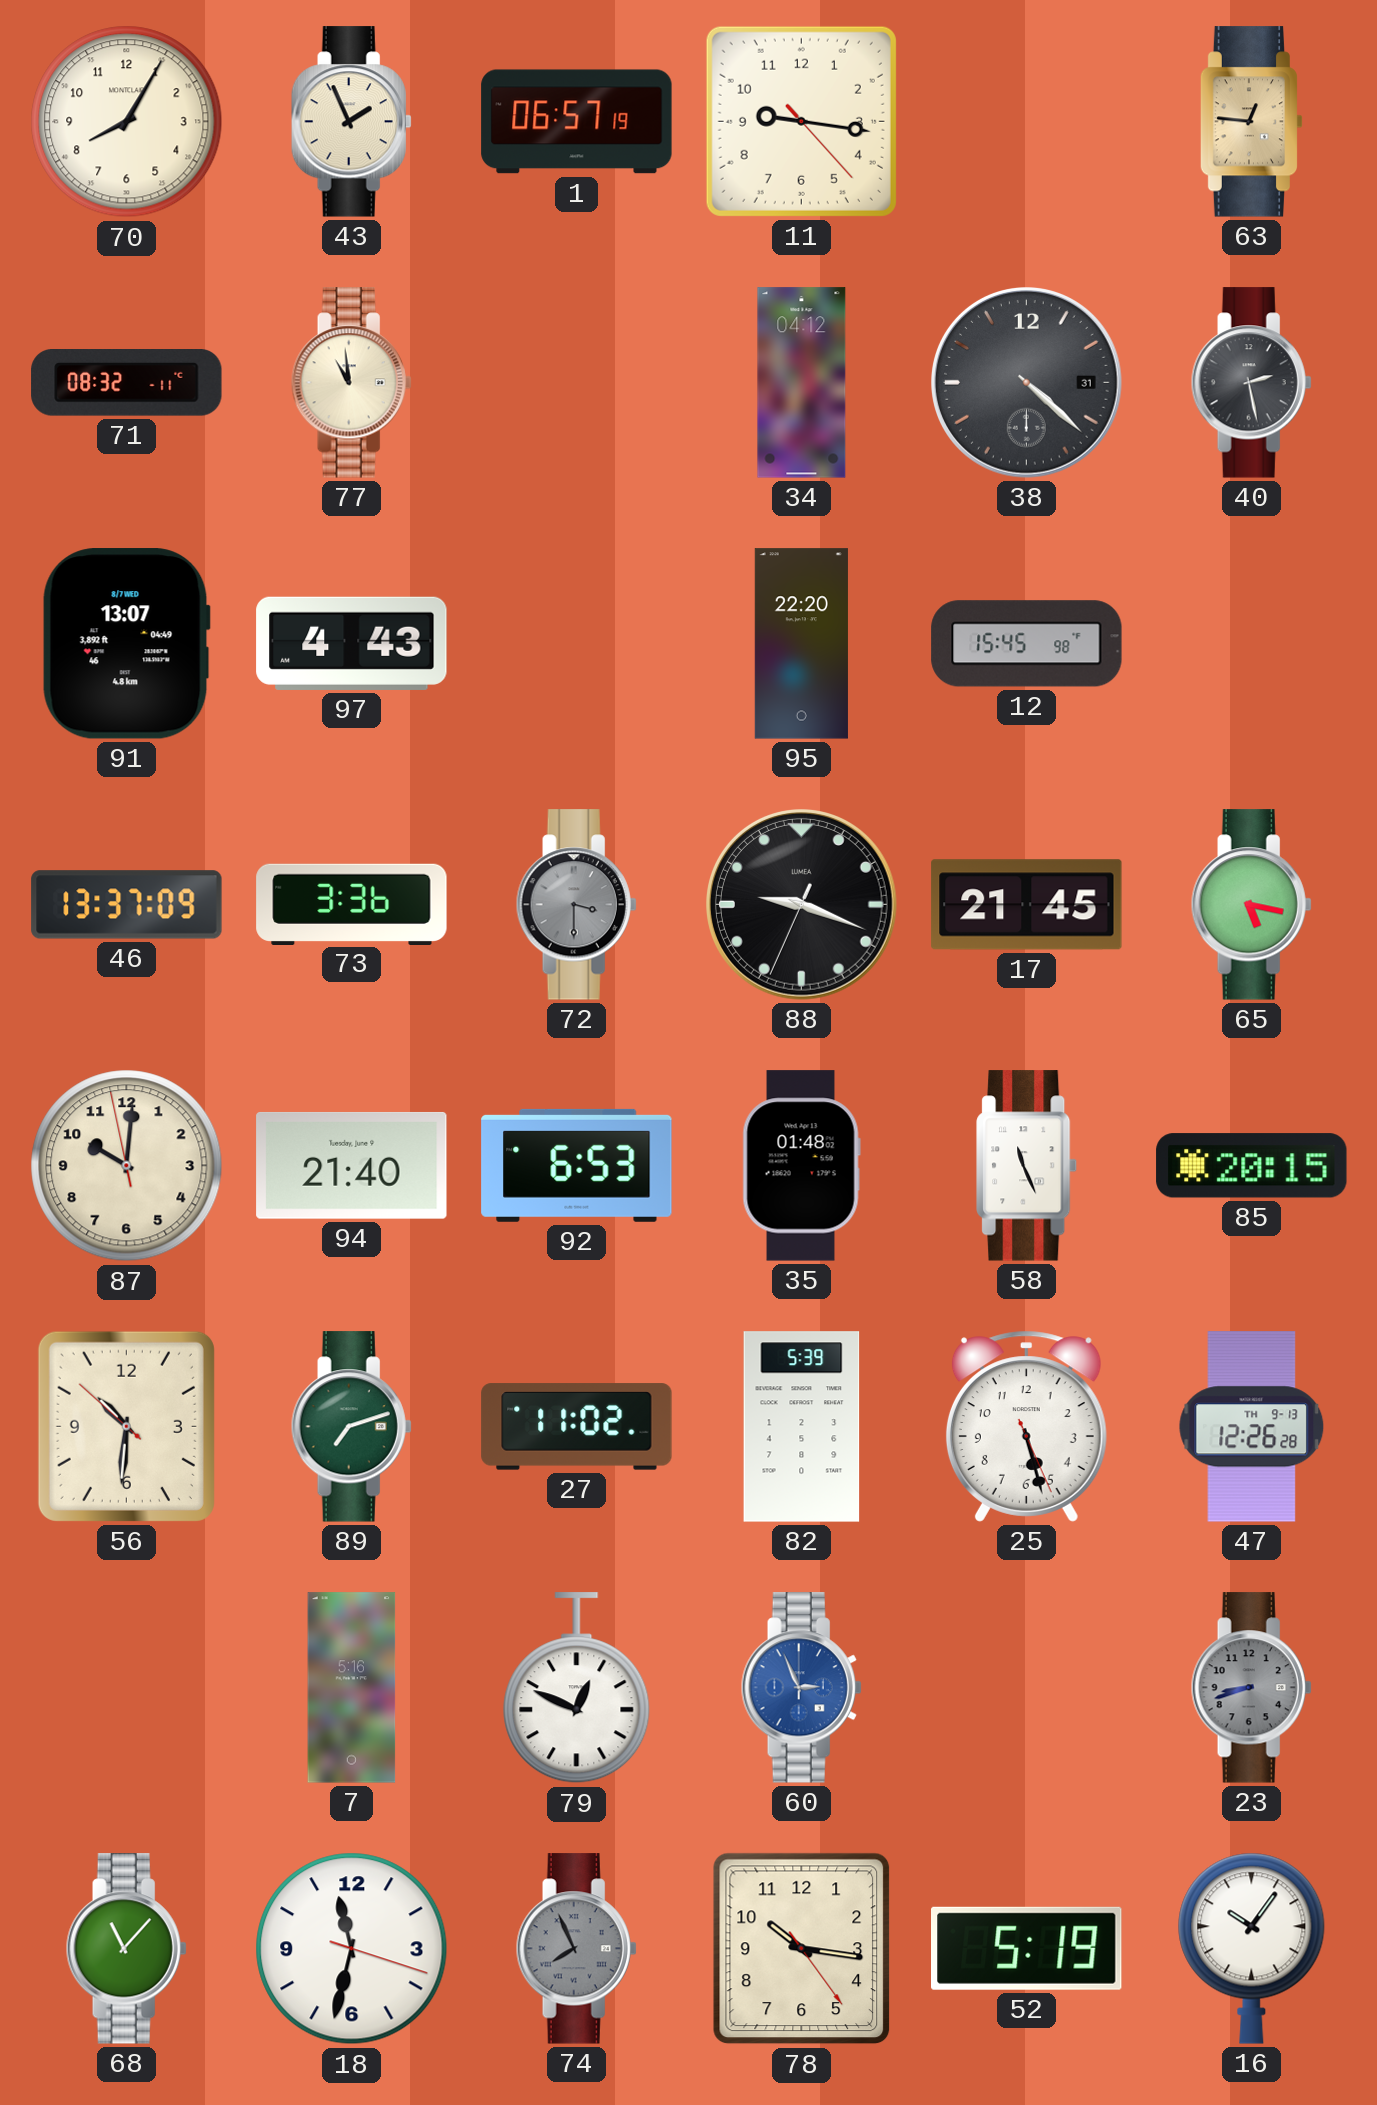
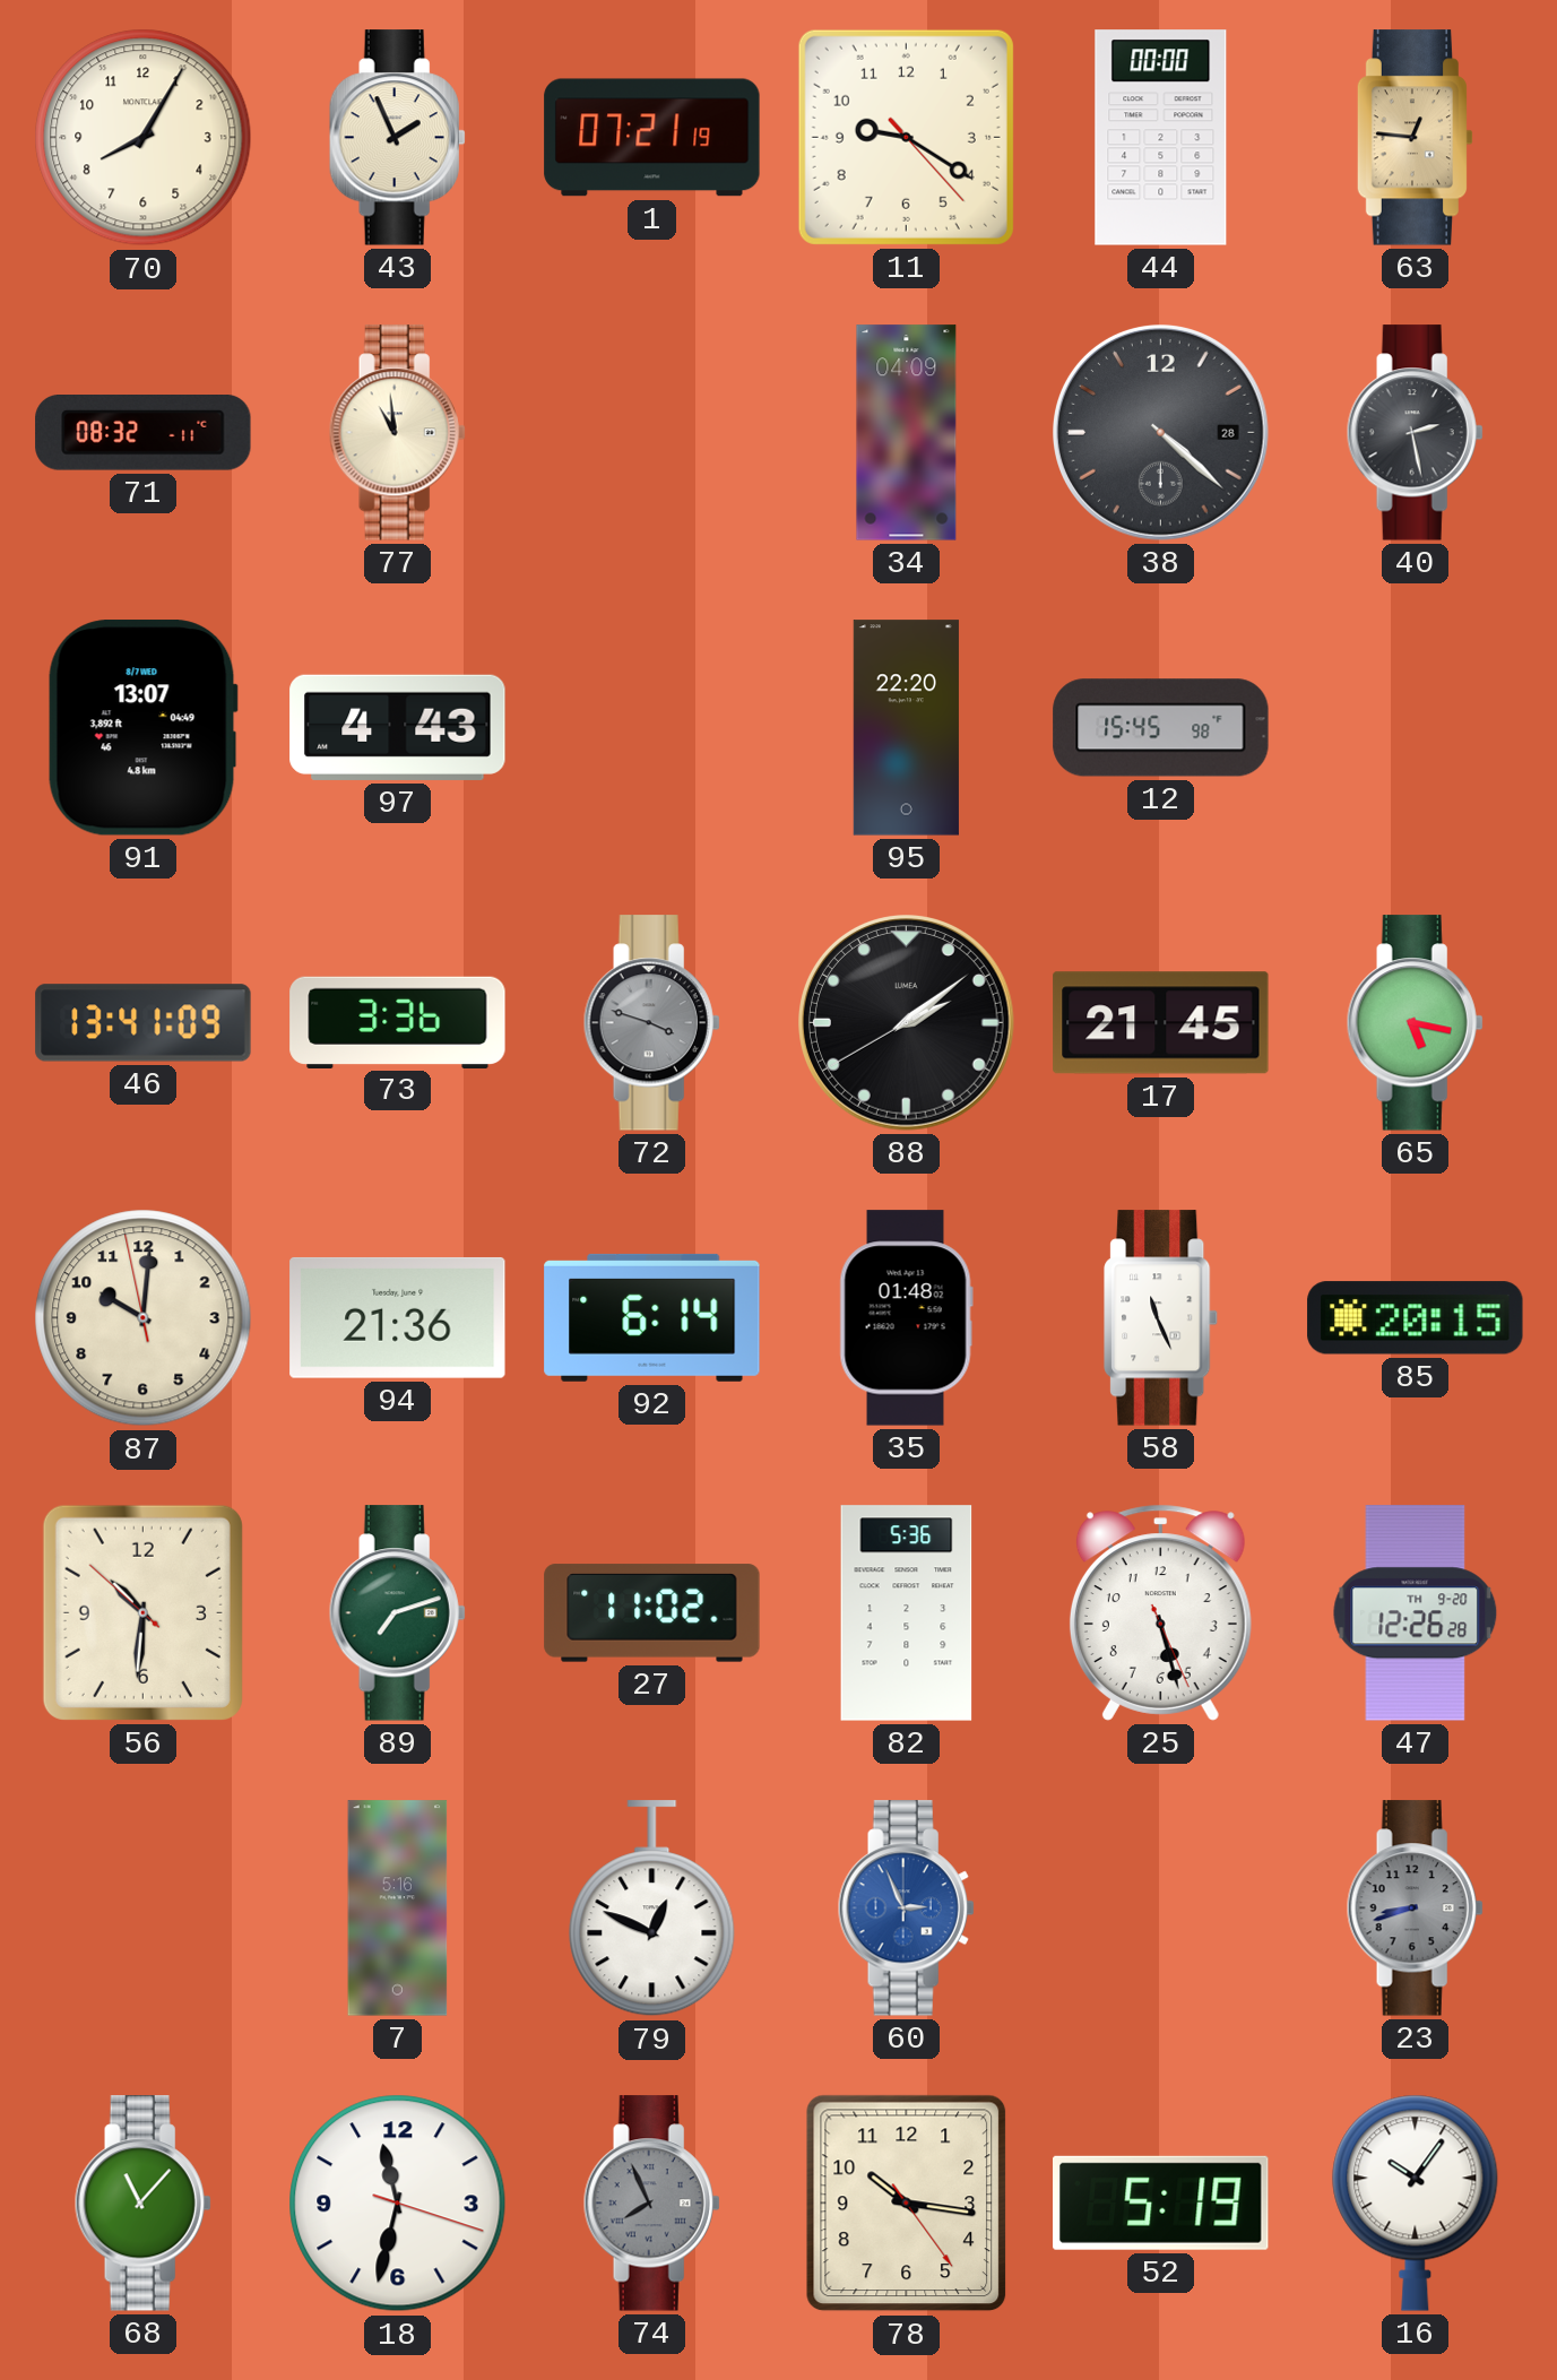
1: 06:57 -> 07:21
11: 9:16 -> 9:20
44: none -> 00:00
34: 04:12 -> 04:09
38 date: 31 -> 28
46: 13:37 -> 13:41
72: 3:30 -> 3:48
88: 9:18 -> 2:08
94: 21:40 -> 21:36
92: 6:53 -> 6:14
82: 5:39 -> 5:36
47 date: TH 9-13 -> TH 9-20
